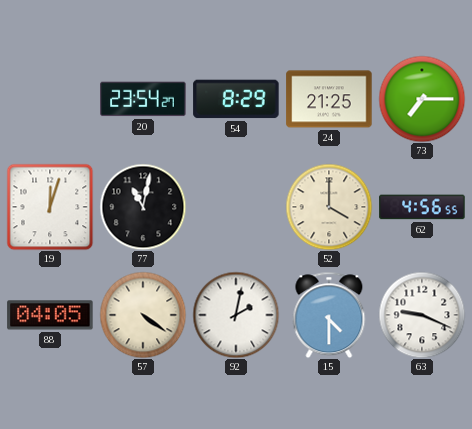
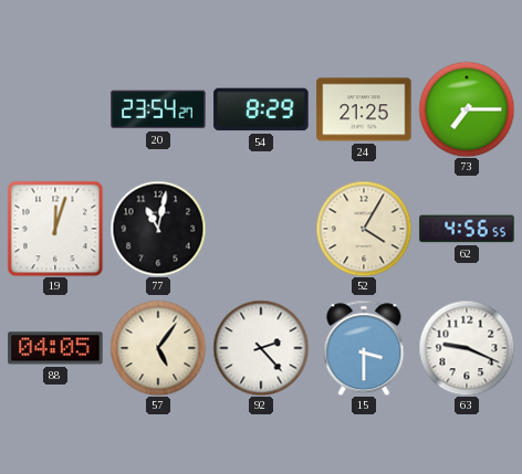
52: 4:00 -> 4:05
57: 4:21 -> 5:06
92: 2:02 -> 2:23
15: 4:30 -> 3:30
